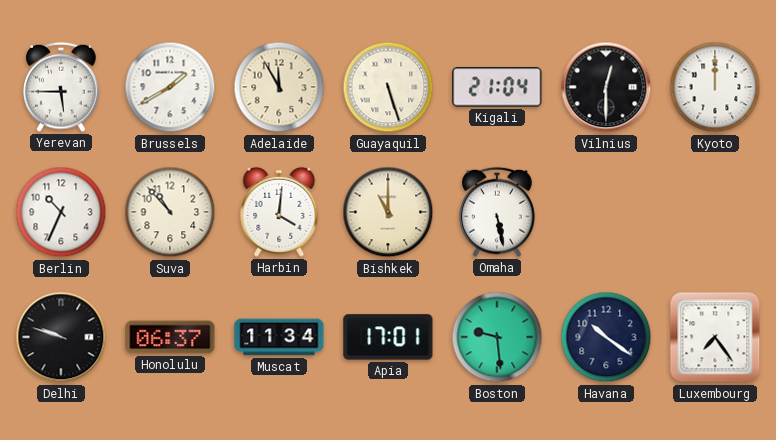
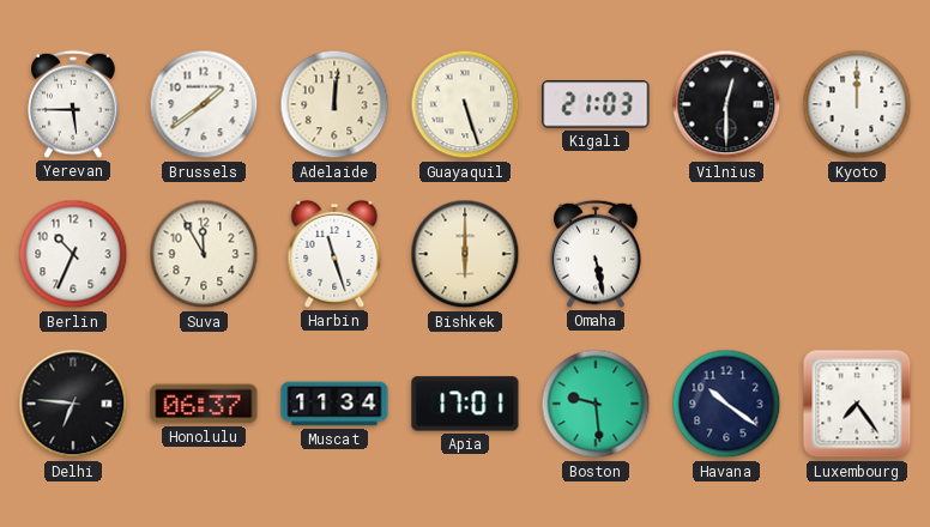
Brussels: 1:40 -> 1:39
Adelaide: 11:55 -> 12:01
Kigali: 21:04 -> 21:03
Suva: 10:53 -> 11:55
Harbin: 4:01 -> 11:27
Bishkek: 11:00 -> 6:00
Delhi: 9:48 -> 6:46
